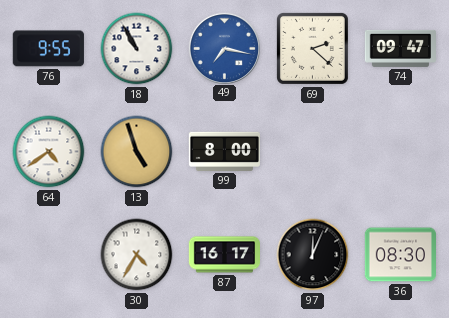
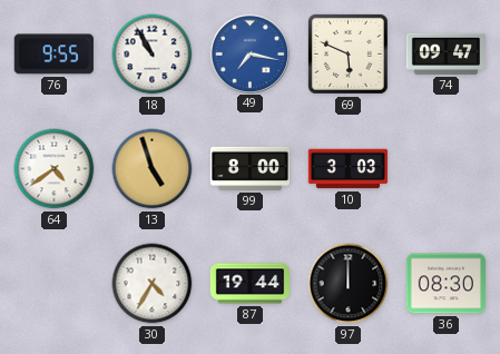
69: 2:22 -> 5:49
10: none -> 3:03
87: 16:17 -> 19:44
97: 12:04 -> 12:00
